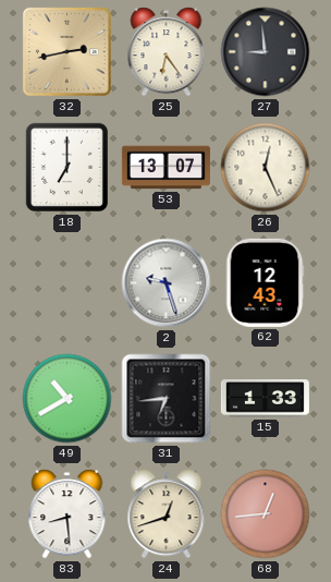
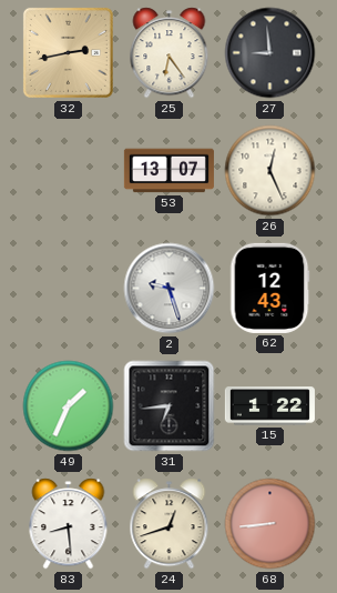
18: 7:00 -> none
49: 10:40 -> 1:34
15: 1:33 -> 1:22
68: 12:44 -> 8:44
